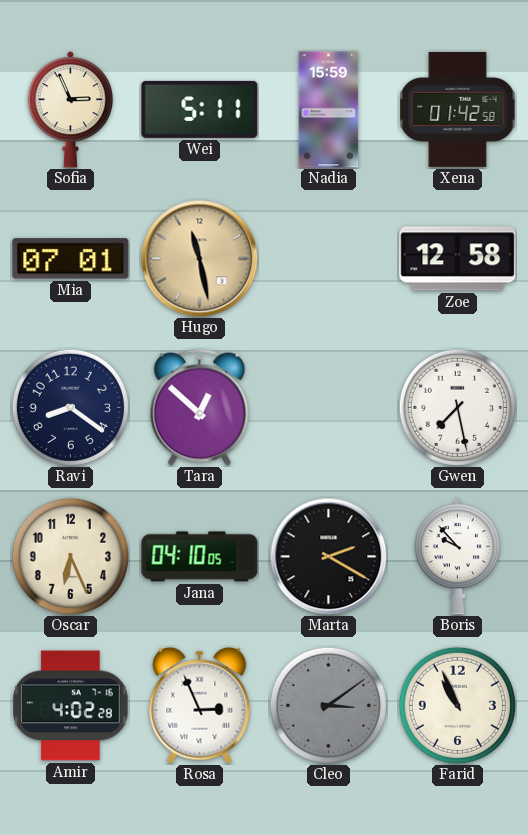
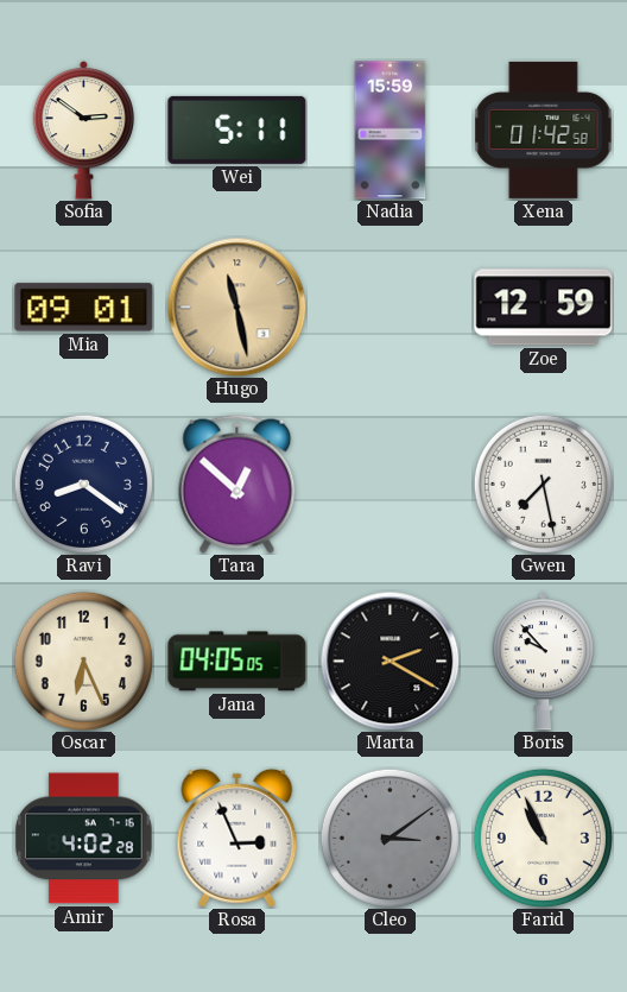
Sofia: 2:56 -> 2:51
Mia: 07:01 -> 09:01
Zoe: 12:58 -> 12:59
Jana: 04:10 -> 04:05
